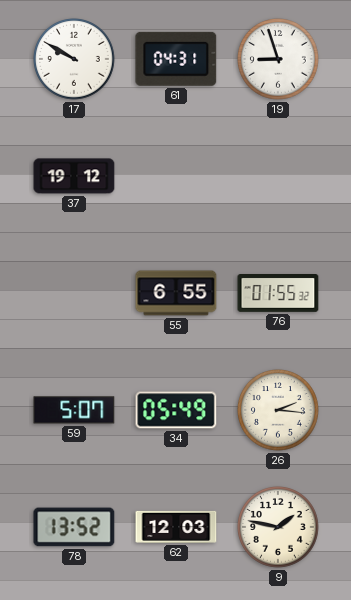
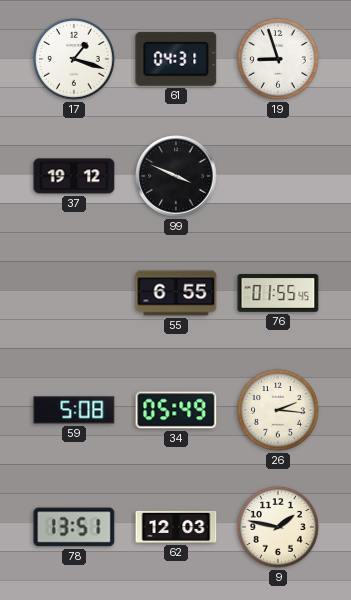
17: 9:50 -> 1:18
99: none -> 3:49
76: 01:55:32 -> 01:55:45
59: 5:07 -> 5:08
78: 13:52 -> 13:51
